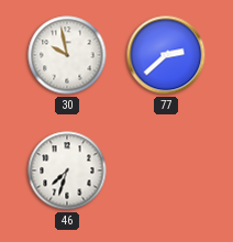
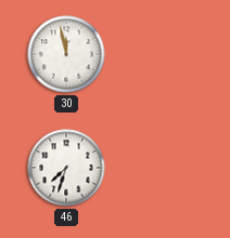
30: 9:58 -> 11:58
77: 2:38 -> none
